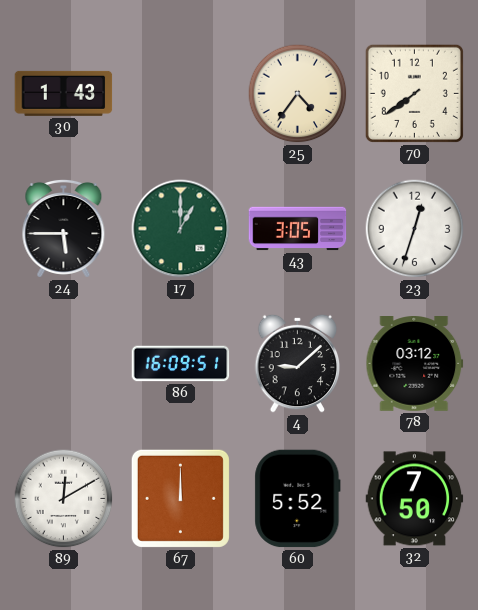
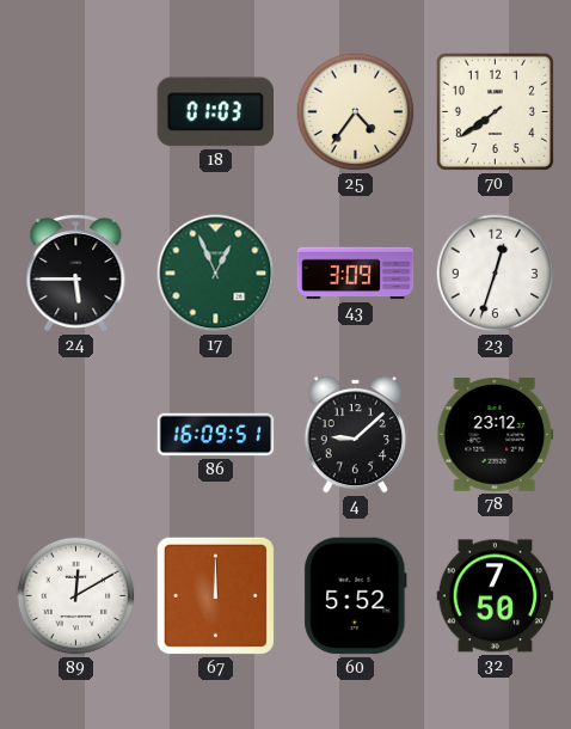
30: 1:43 -> none
18: none -> 01:03
17: 1:00 -> 12:56
43: 3:05 -> 3:09
78: 03:12 -> 23:12
